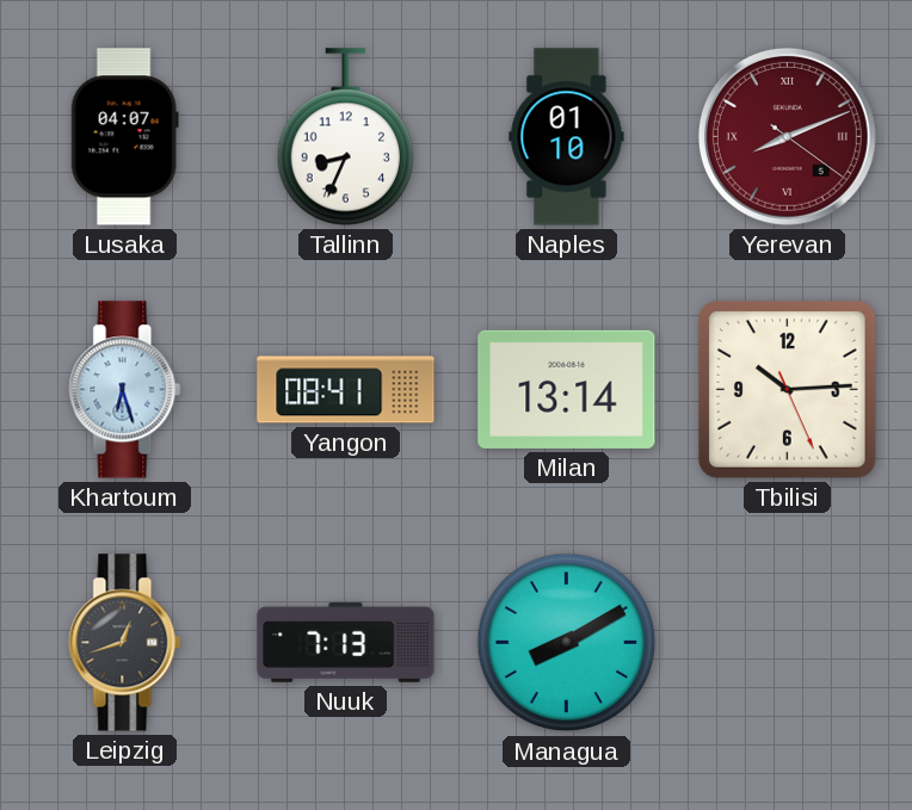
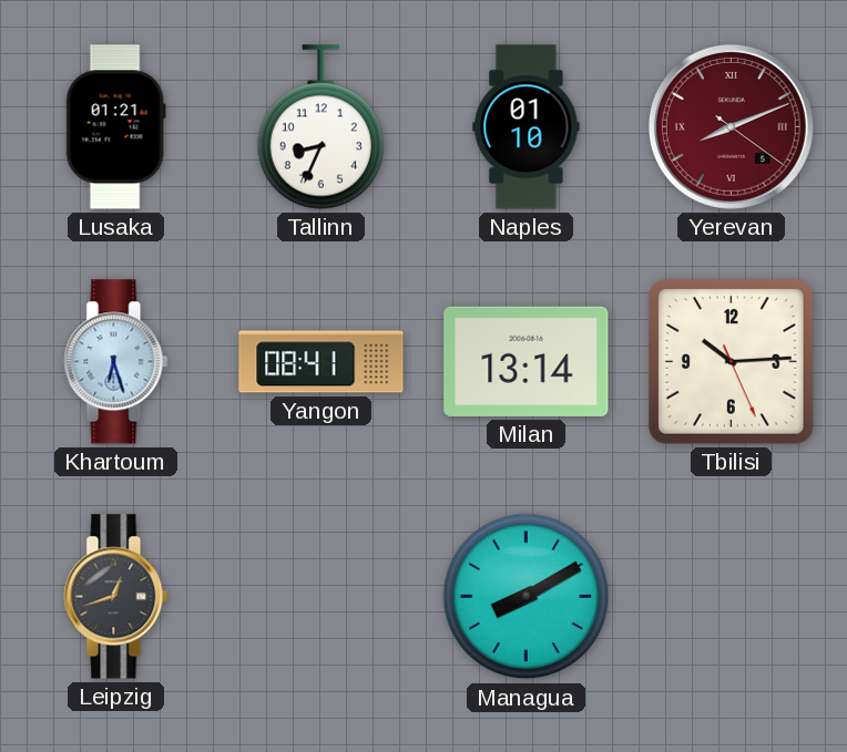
Lusaka: 04:07 -> 01:21
Nuuk: 7:13 -> none
